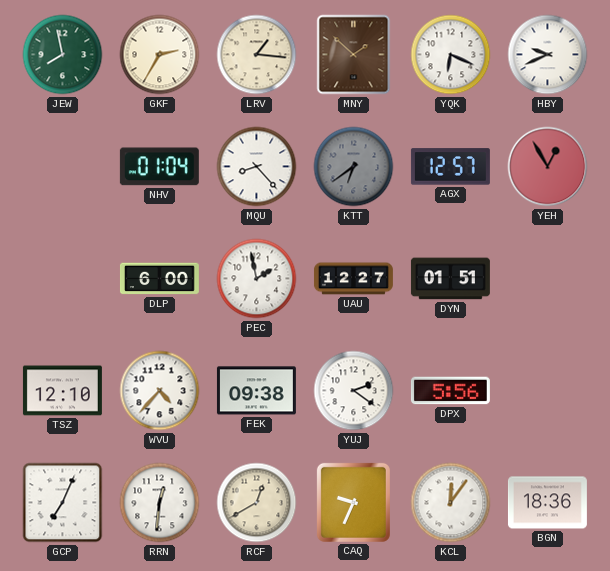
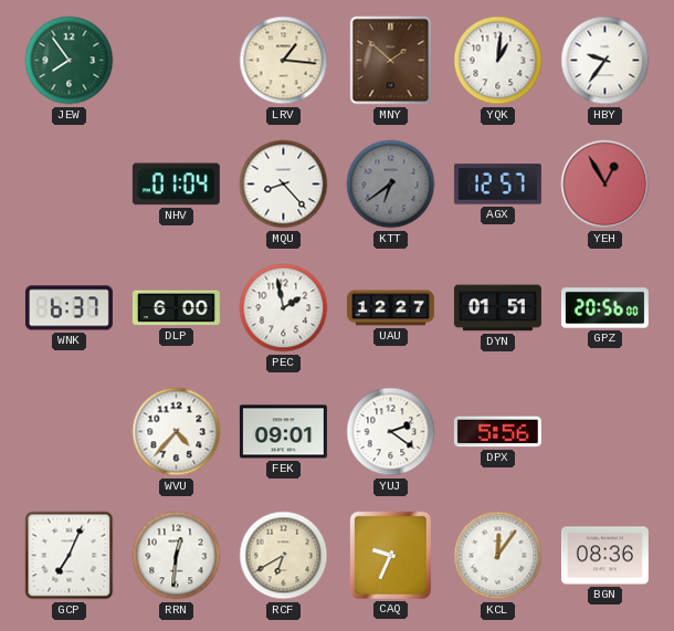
JEW: 7:58 -> 7:54
GKF: 2:35 -> none
YQK: 6:19 -> 1:01
HBY: 9:41 -> 9:36
WNK: none -> 6:37
GPZ: none -> 20:56
TSZ: 12:10 -> none
FEK: 09:38 -> 09:01
RCF: 12:40 -> 6:40
BGN: 18:36 -> 08:36
